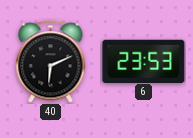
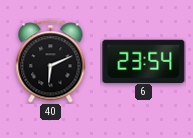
6: 23:53 -> 23:54
